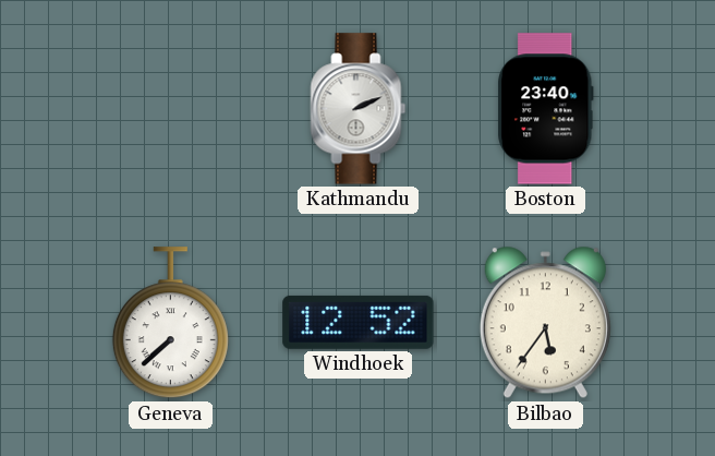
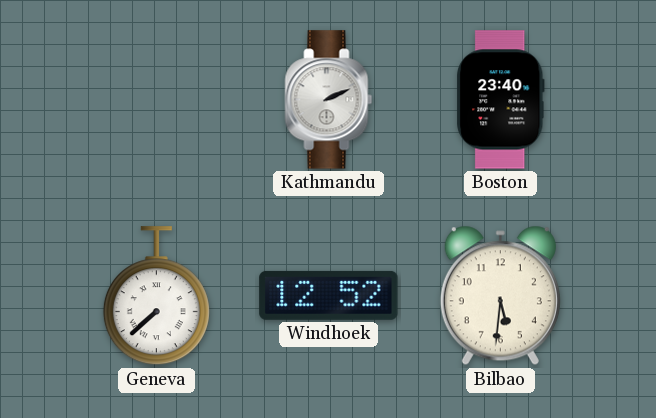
Bilbao: 5:36 -> 5:31
